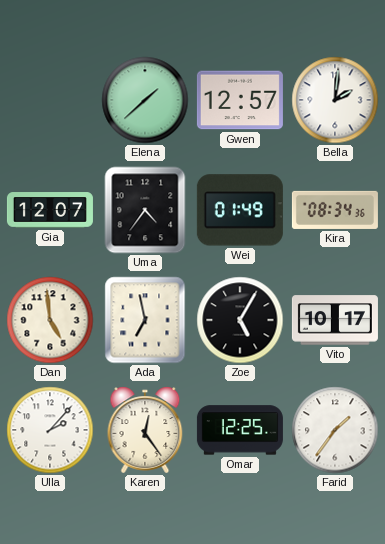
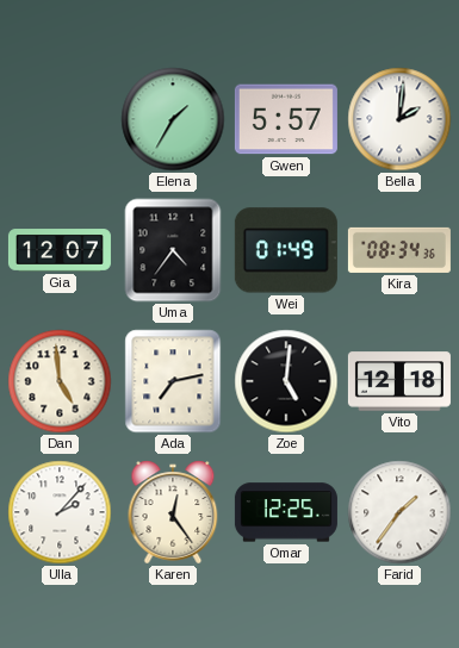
Elena: 1:38 -> 1:35
Gwen: 12:57 -> 5:57
Ada: 6:58 -> 7:13
Zoe: 5:05 -> 5:01
Vito: 10:17 -> 12:18
